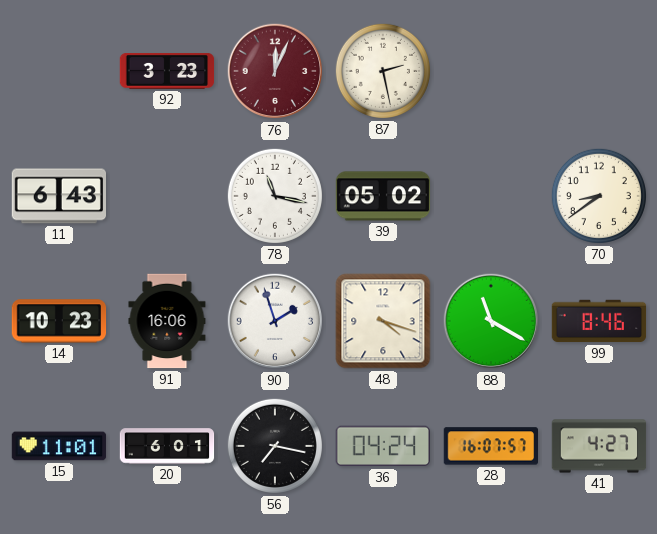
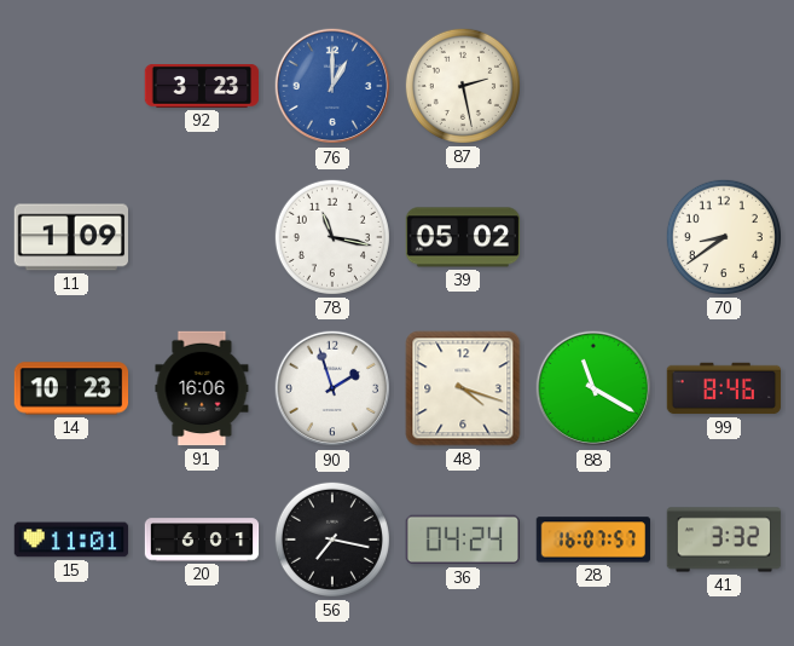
76: 12:04 -> 1:00
76 dial: burgundy -> blue
11: 6:43 -> 1:09
41: 4:27 -> 3:32
